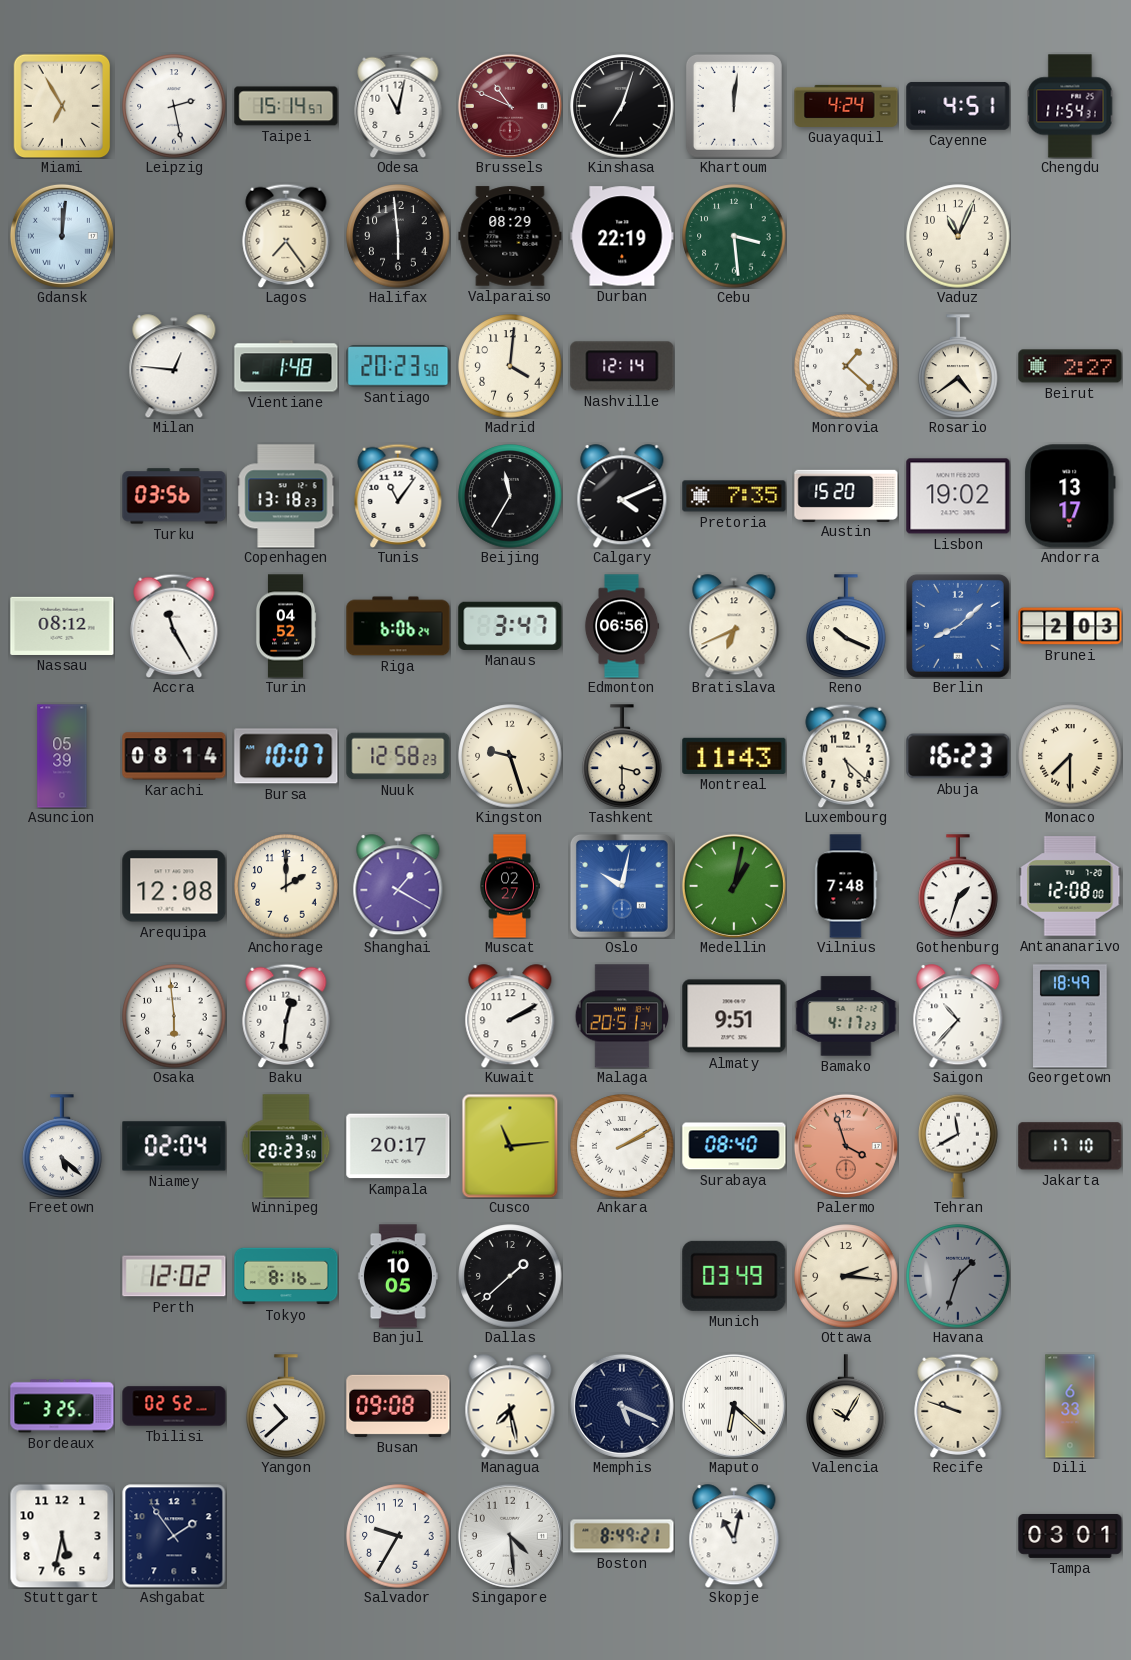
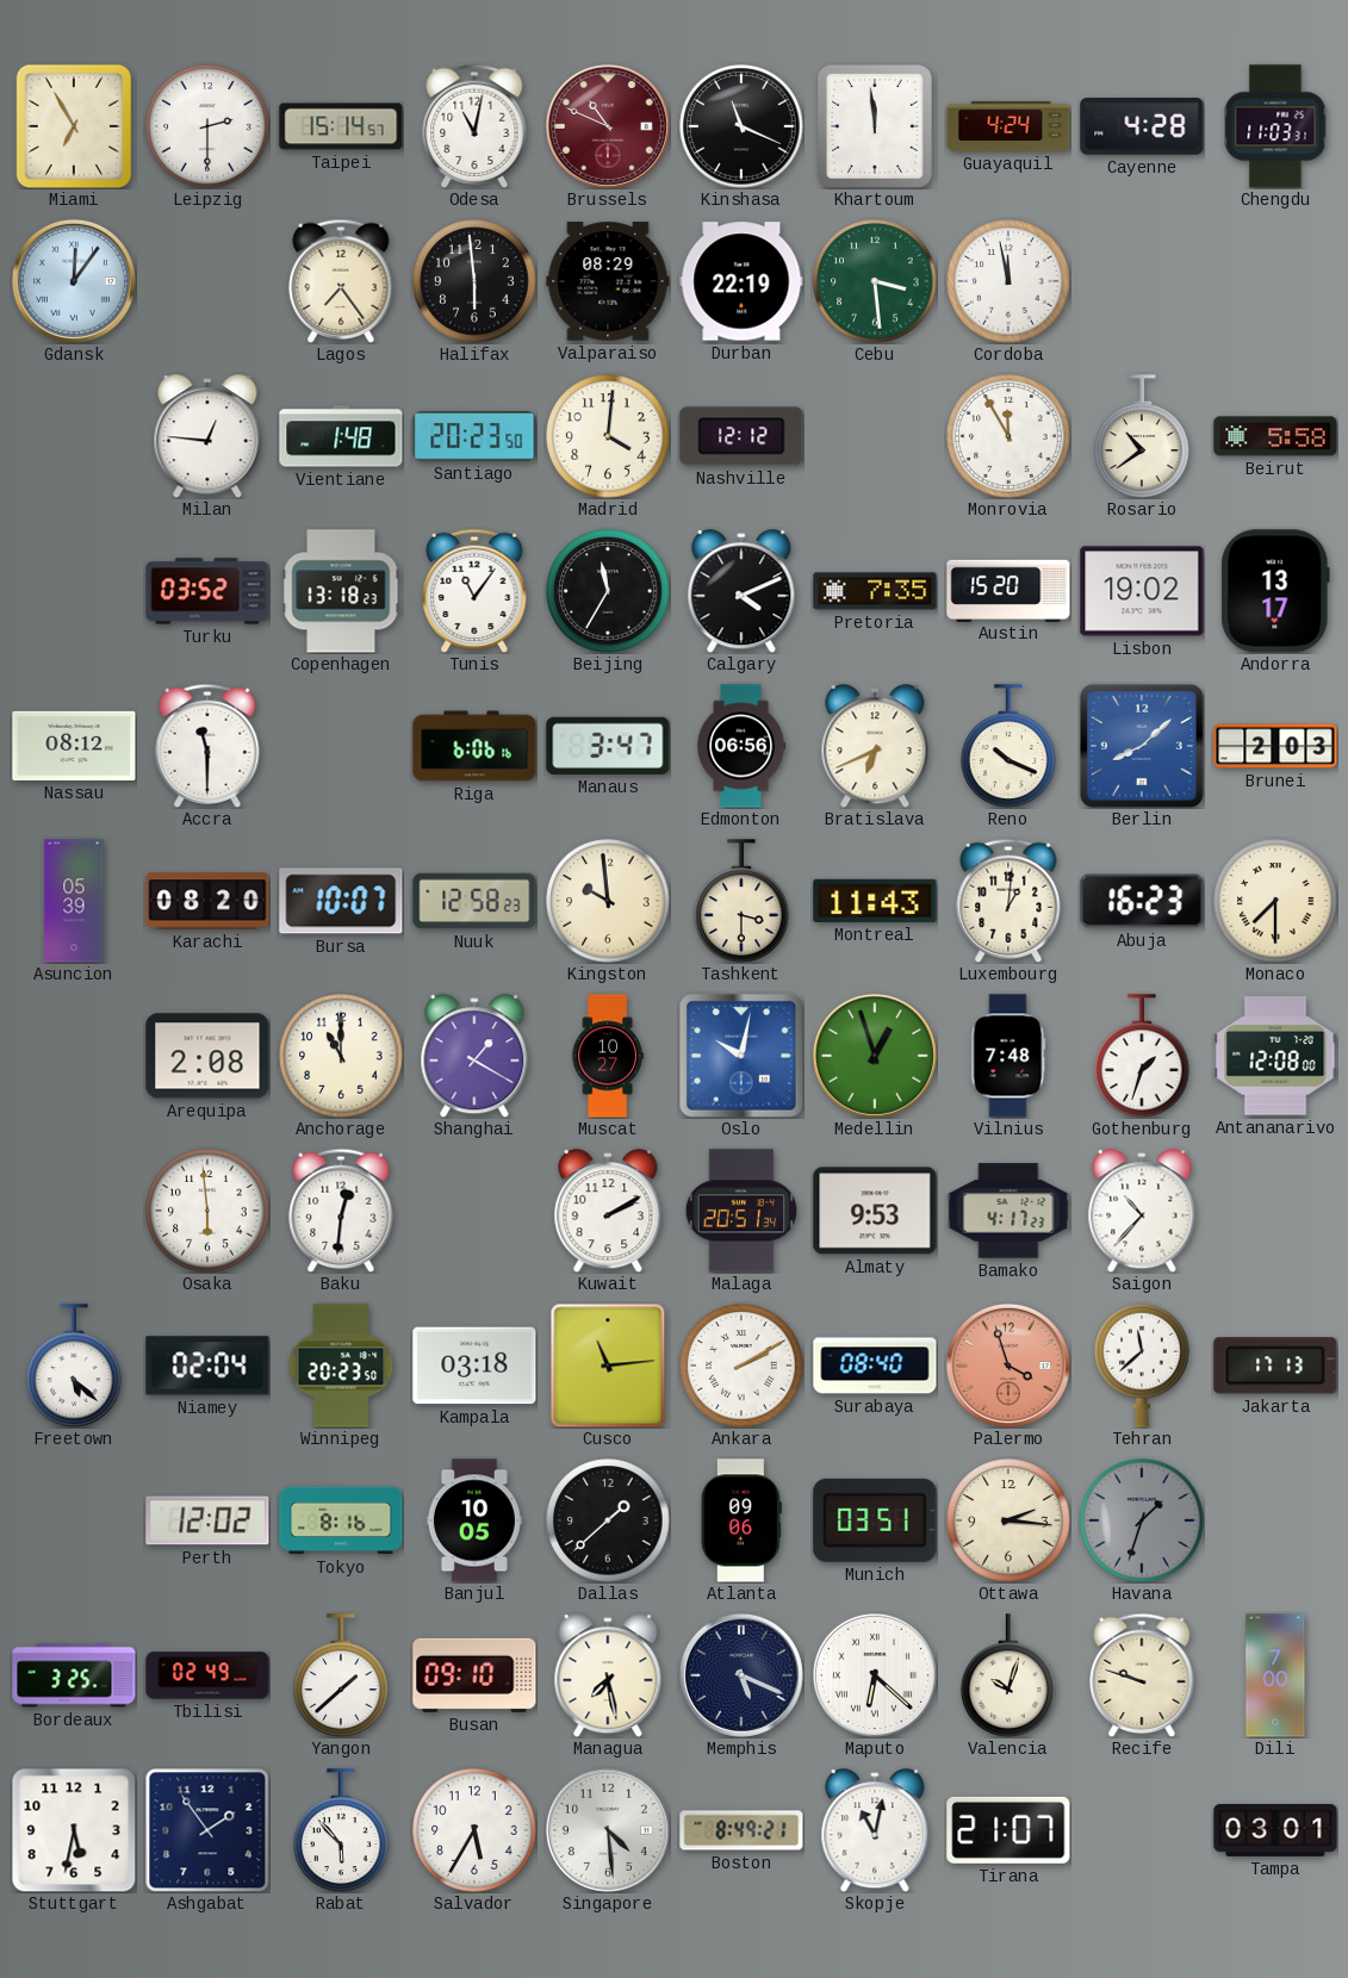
Leipzig: 2:28 -> 2:30
Kinshasa: 7:03 -> 11:19
Khartoum: 12:01 -> 11:59
Cayenne: 4:51 -> 4:28
Chengdu: 11:54 -> 11:03
Gdansk: 12:01 -> 12:06
Cordoba: none -> 11:58
Vaduz: 11:04 -> none
Nashville: 12:14 -> 12:12
Monrovia: 1:22 -> 11:55
Rosario: 4:39 -> 10:39
Beirut: 2:27 -> 5:58
Turku: 03:56 -> 03:52
Accra: 11:25 -> 11:30
Turin: 04:52 -> none
Riga: 6:06:24 -> 6:06:16
Karachi: 08:14 -> 08:20
Kingston: 9:27 -> 9:59
Luxembourg: 5:22 -> 1:01
Arequipa: 12:08 -> 2:08
Anchorage: 2:00 -> 11:00
Muscat: 02:27 -> 10:27
Medellin: 1:02 -> 12:57
Almaty: 9:51 -> 9:53
Georgetown: 18:49 -> none
Kampala: 20:17 -> 03:18
Tehran: 11:40 -> 11:38
Jakarta: 17:10 -> 17:13
Atlanta: none -> 09:06
Munich: 03:49 -> 03:51
Tbilisi: 02:52 -> 02:49
Yangon: 10:38 -> 1:38
Busan: 09:08 -> 09:10
Valencia: 10:05 -> 10:03
Dili: 6:33 -> 7:00
Rabat: none -> 5:53
Salvador: 9:35 -> 5:35
Tirana: none -> 21:07
